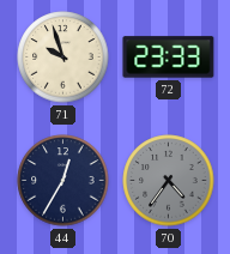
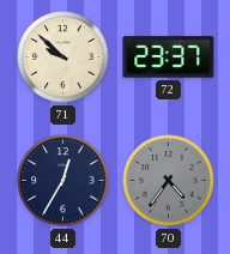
71: 9:57 -> 9:52
72: 23:33 -> 23:37
